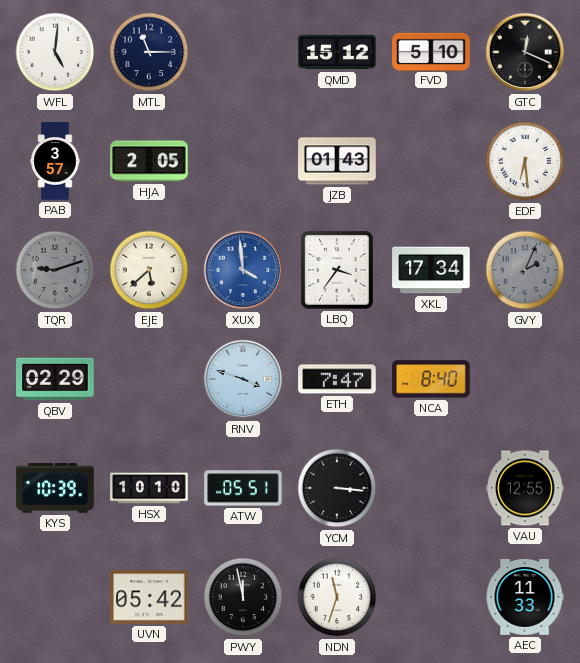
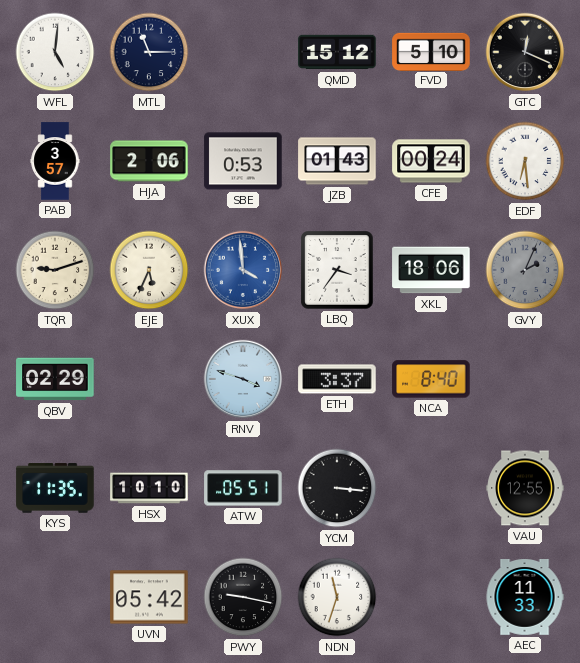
HJA: 2:05 -> 2:06
SBE: none -> 0:53
CFE: none -> 00:24
TQR dial: grey -> cream
EJE: 5:38 -> 5:34
XKL: 17:34 -> 18:06
ETH: 7:47 -> 3:37
KYS: 10:39 -> 11:35
PWY: 11:58 -> 9:17
